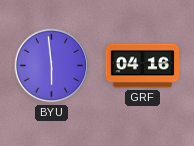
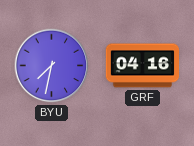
BYU: 5:59 -> 7:32
